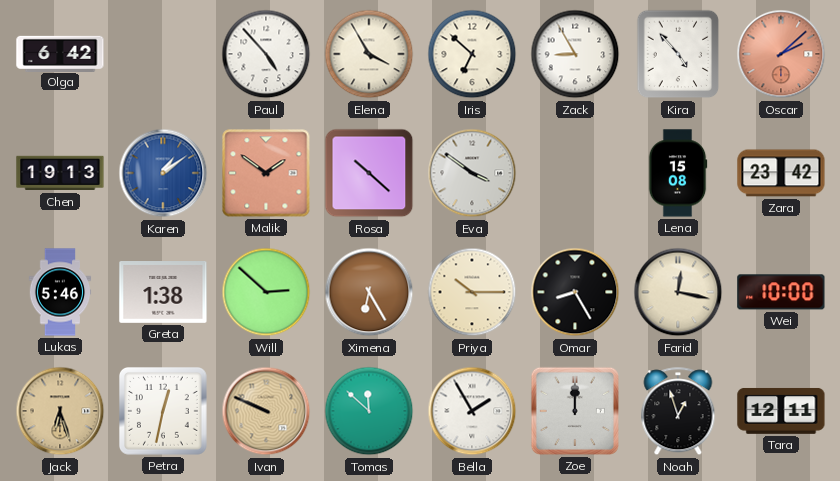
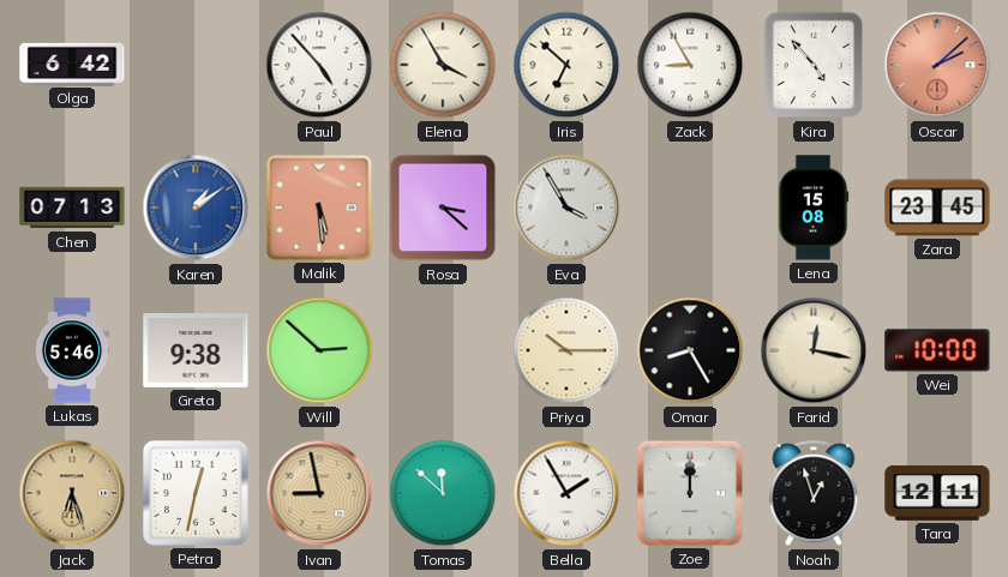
Chen: 19:13 -> 07:13
Malik: 1:51 -> 5:29
Rosa: 10:22 -> 3:22
Eva: 3:51 -> 3:55
Zara: 23:42 -> 23:45
Greta: 1:38 -> 9:38
Ximena: 6:25 -> none
Ivan: 9:49 -> 8:58
